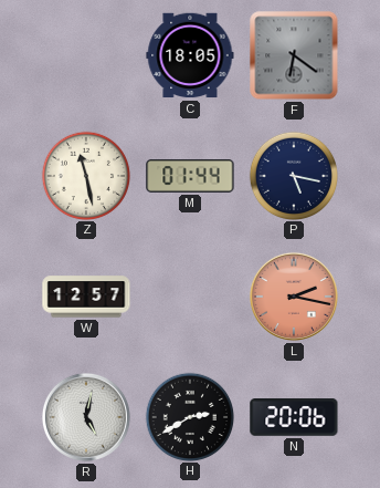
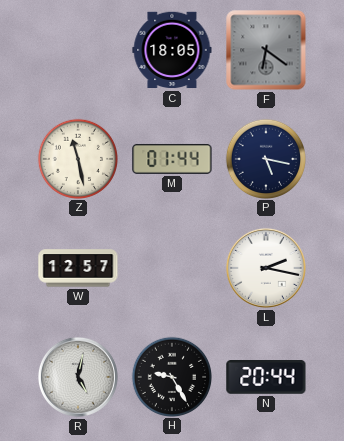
L dial: salmon -> white
H: 2:40 -> 9:25
N: 20:06 -> 20:44
